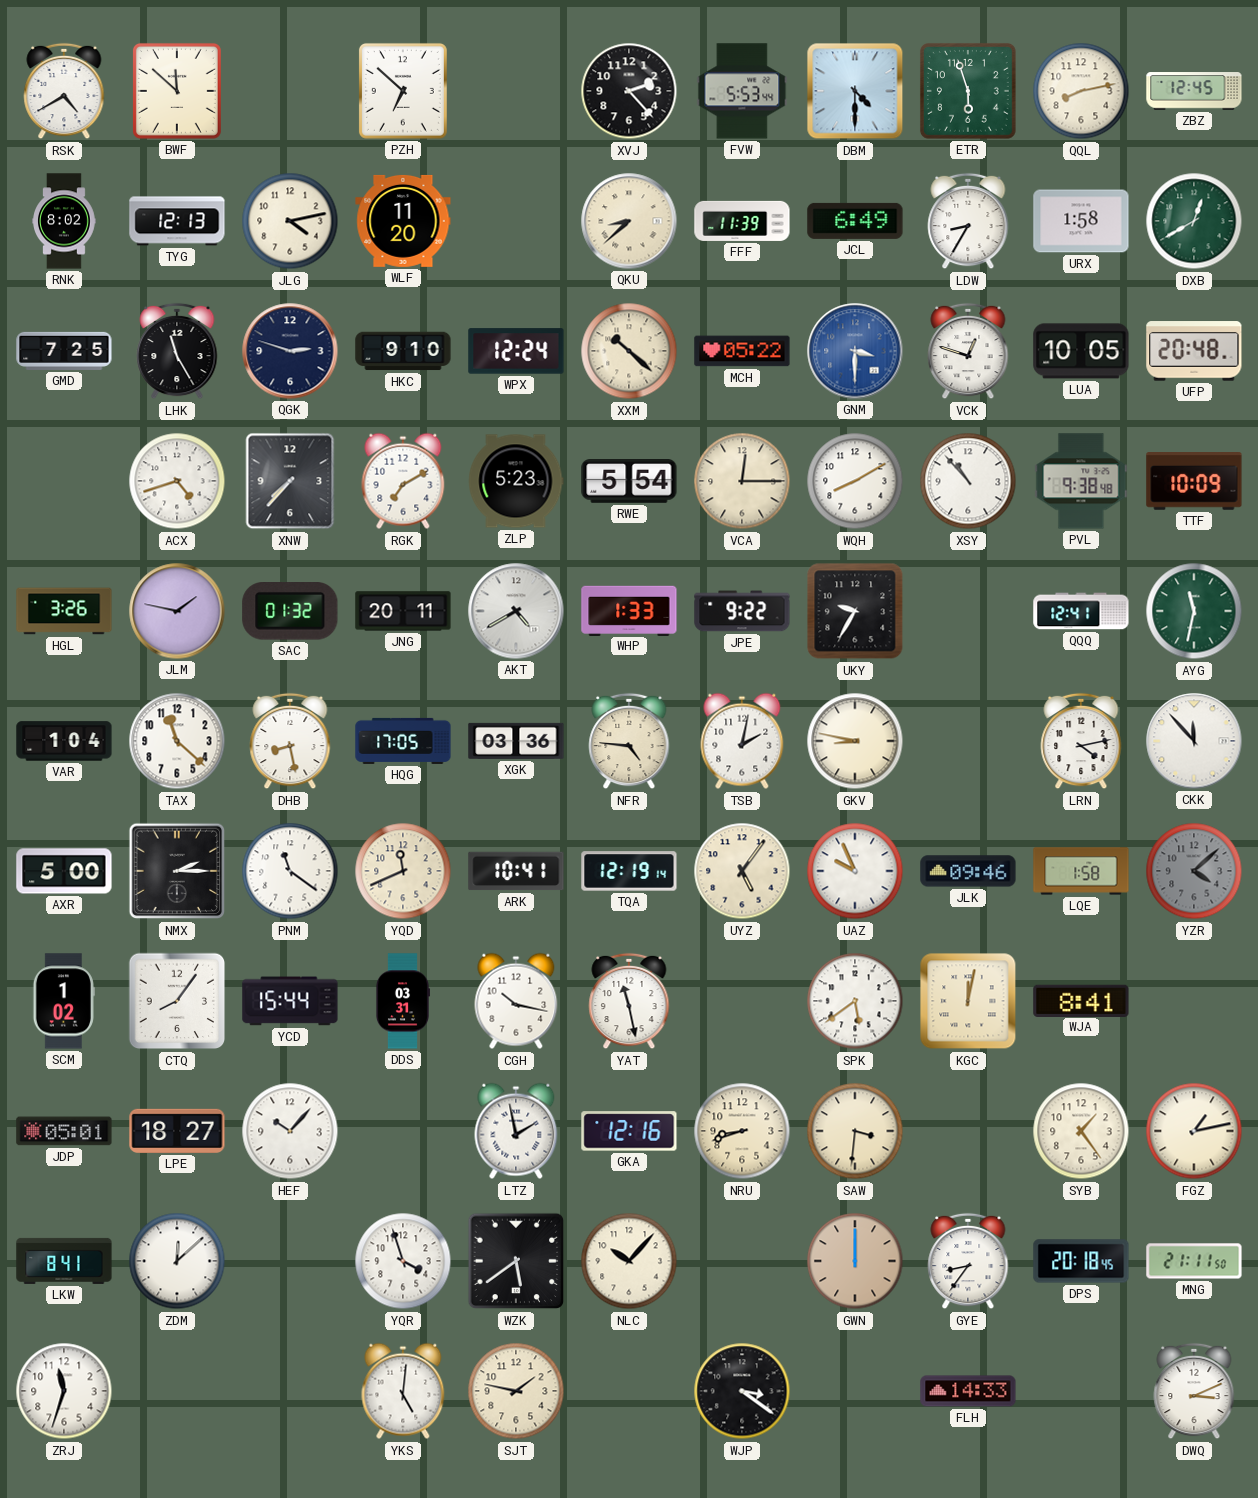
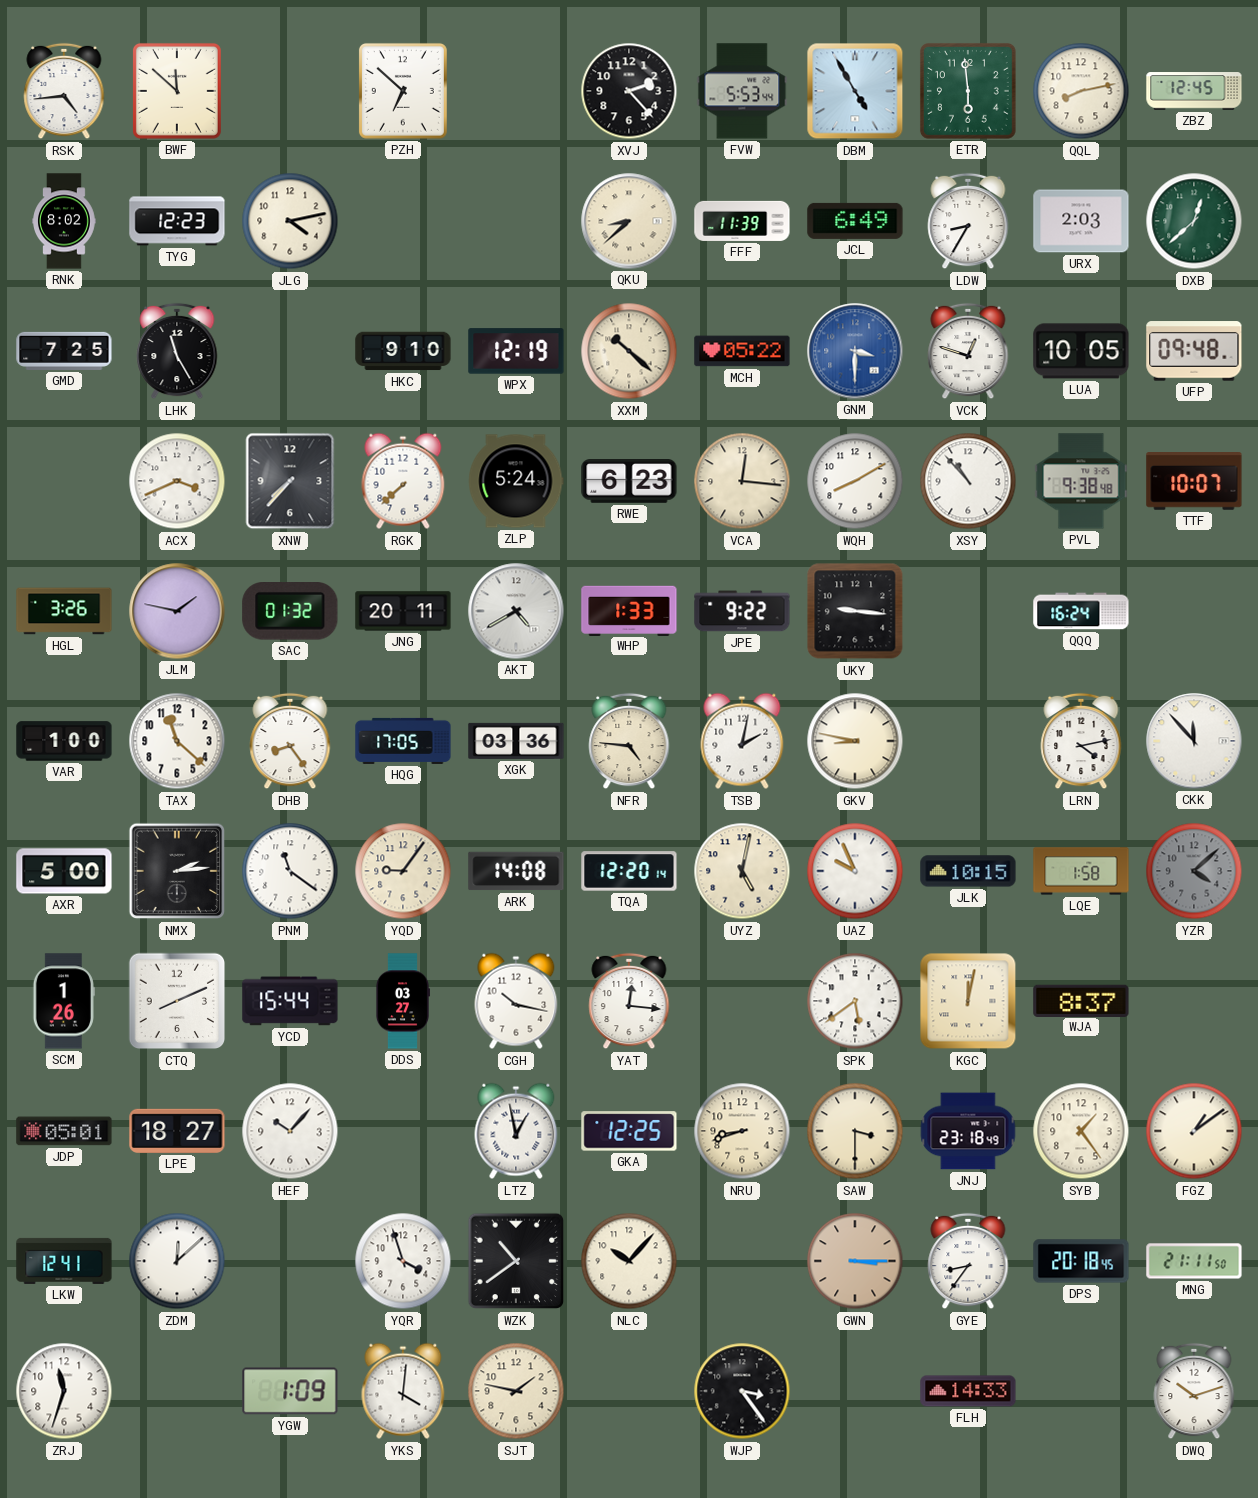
RSK: 4:40 -> 4:44
DBM: 4:30 -> 4:55
ETR: 5:57 -> 5:59
TYG: 12:13 -> 12:23
WLF: 11:20 -> none
URX: 1:58 -> 2:03
DXB: 12:40 -> 12:38
QGK: 2:48 -> none
WPX: 12:24 -> 12:19
UFP: 20:48 -> 09:48
ACX: 4:42 -> 3:41
RGK: 7:10 -> 7:38
ZLP: 5:23 -> 5:24
RWE: 5:54 -> 6:23
VCA: 12:15 -> 12:16
TTF: 10:09 -> 10:07
UKY: 9:35 -> 9:16
QQQ: 12:41 -> 16:24
AYG: 11:32 -> none
VAR: 1:04 -> 1:00
DHB: 8:28 -> 8:24
NMX: 2:15 -> 2:14
YQD: 11:41 -> 9:06
ARK: 10:41 -> 14:08
TQA: 12:19 -> 12:20
UYZ: 5:06 -> 5:02
JLK: 09:46 -> 10:15
SCM: 1:02 -> 1:26
CTQ: 8:06 -> 8:11
DDS: 03:31 -> 03:27
YAT: 11:28 -> 12:16
WJA: 8:41 -> 8:37
LTZ: 1:58 -> 12:58
GKA: 12:16 -> 12:25
SAW: 3:31 -> 3:30
JNJ: none -> 23:18
FGZ: 1:13 -> 1:09
LKW: 8:41 -> 12:41
WZK: 5:39 -> 10:39
GWN: 12:00 -> 3:15
YGW: none -> 1:09
YKS: 5:01 -> 4:01
WJP: 3:21 -> 3:24
DWQ: 3:11 -> 10:12
